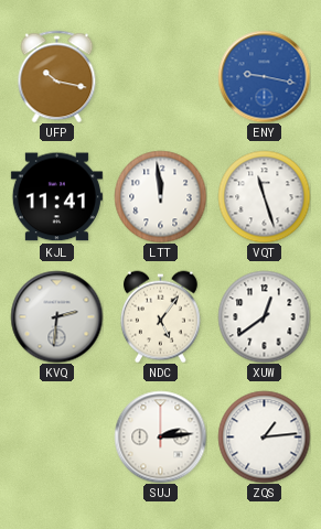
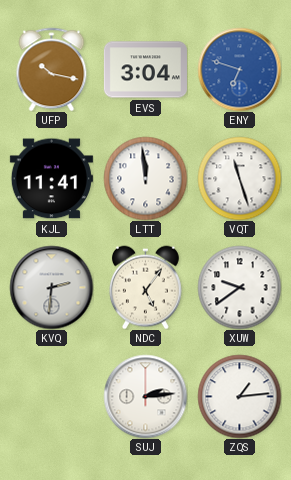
EVS: none -> 3:04
ENY: 9:17 -> 6:48
XUW: 12:39 -> 9:39
